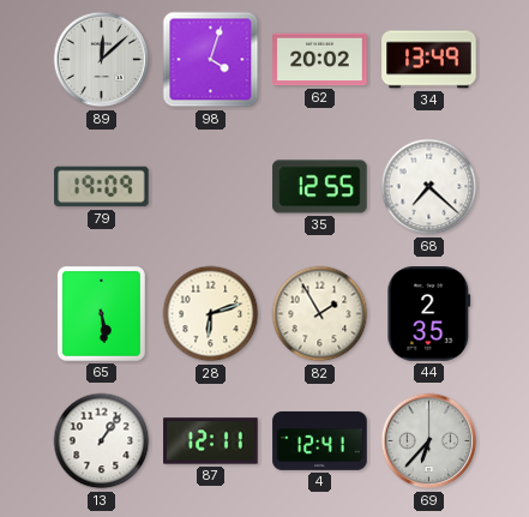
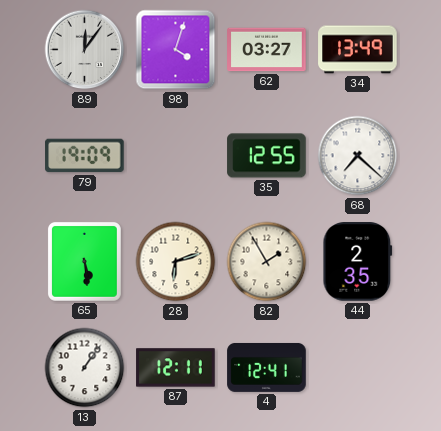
89: 12:08 -> 12:06
62: 20:02 -> 03:27
69: 6:37 -> none
